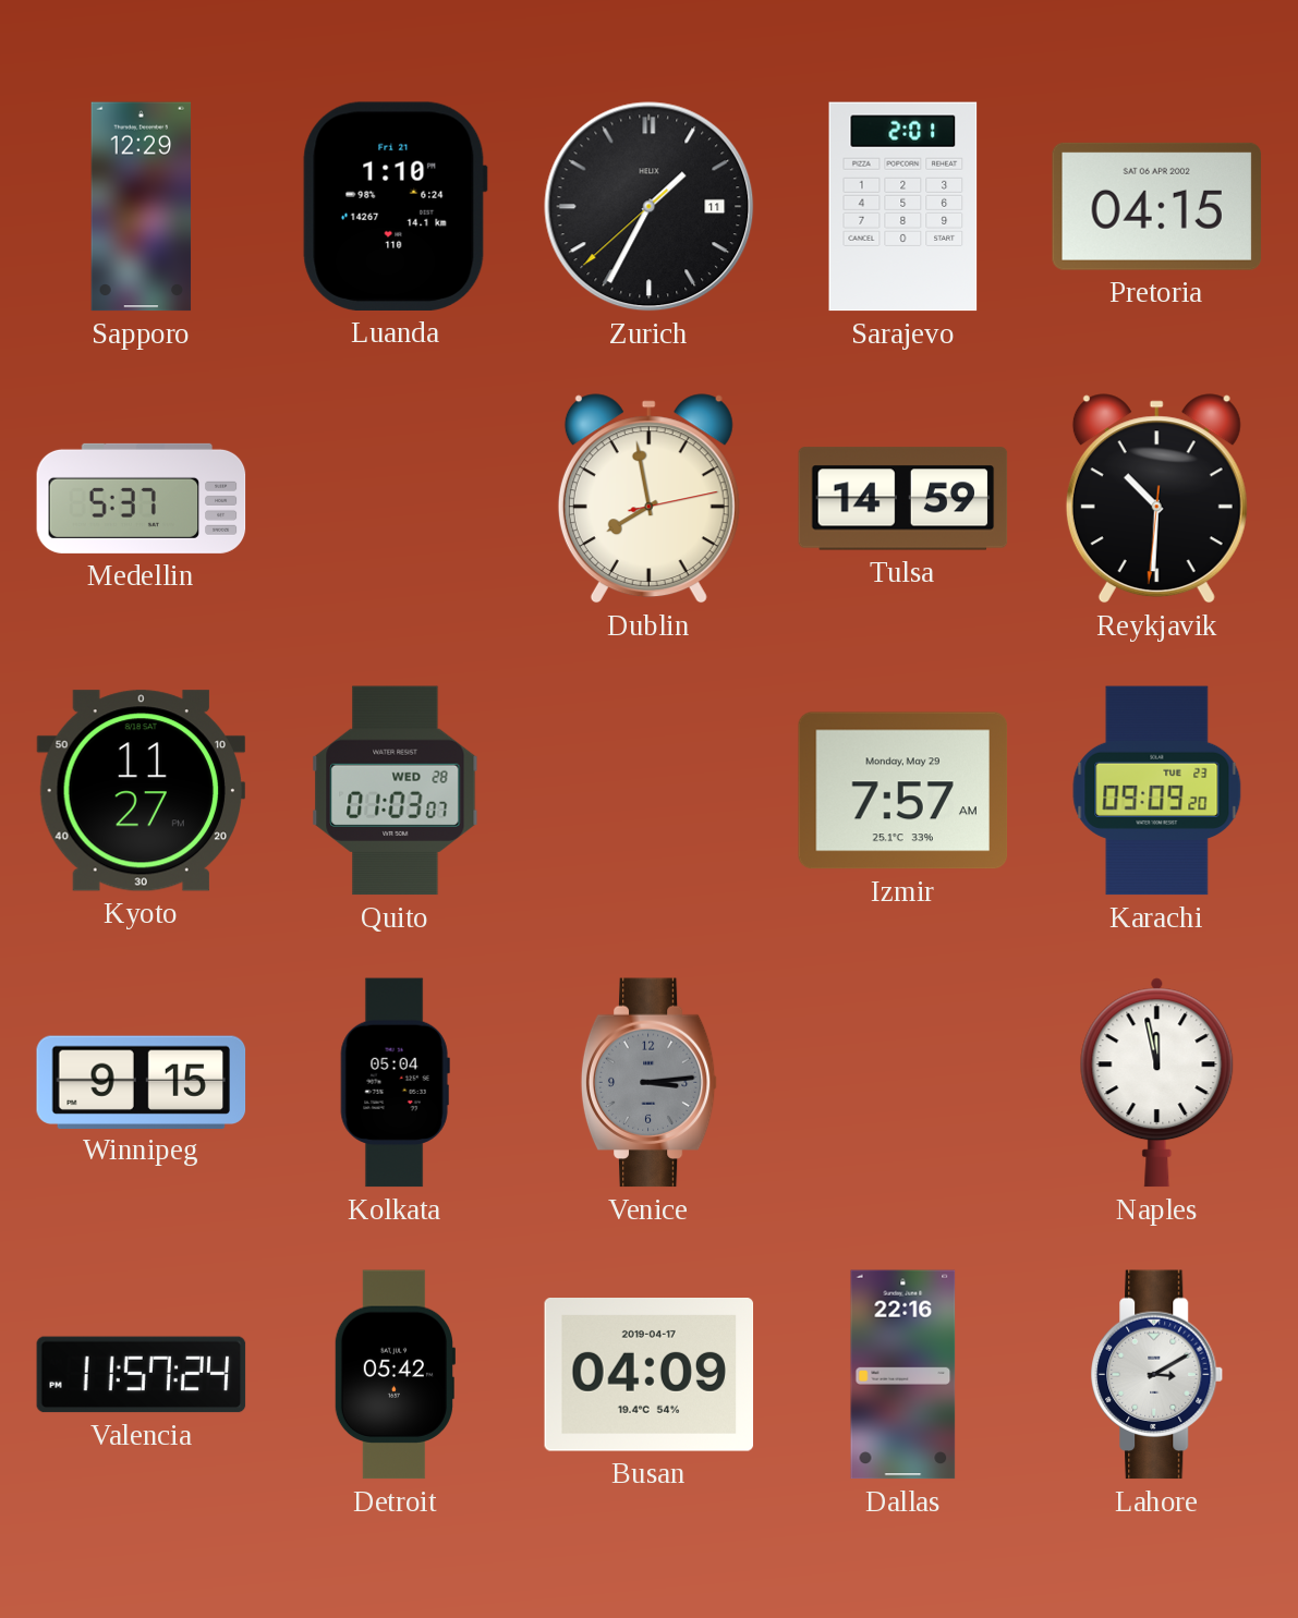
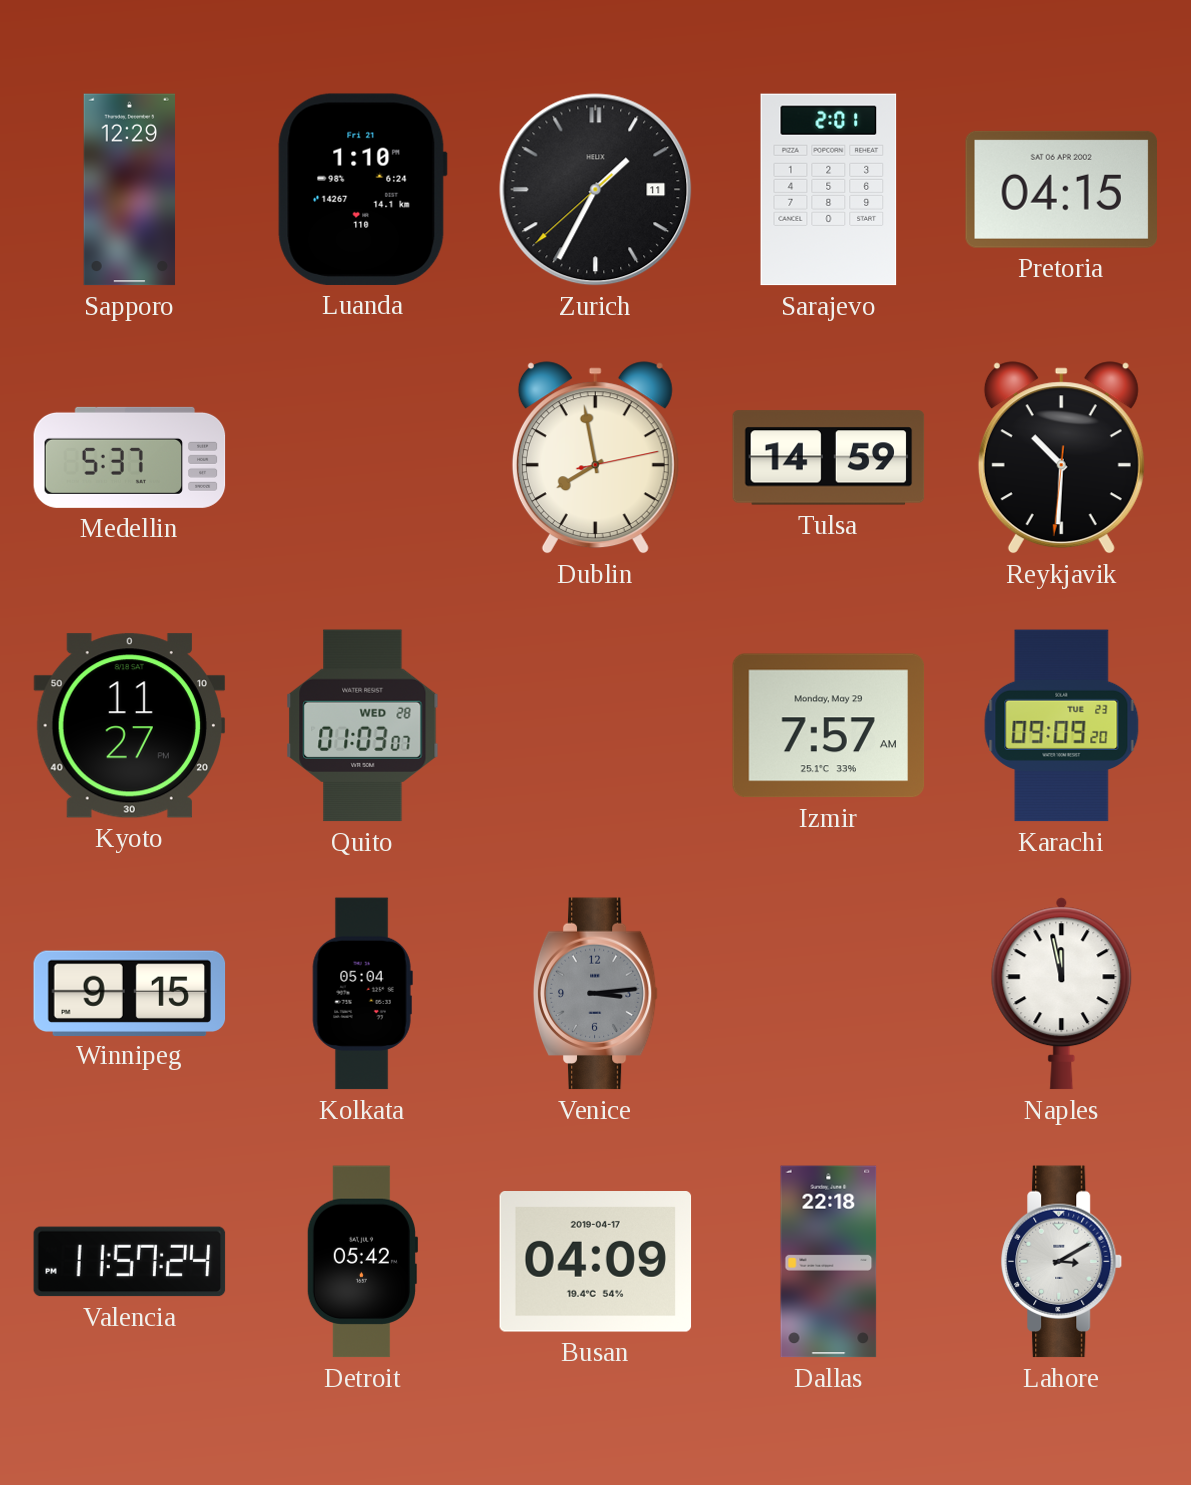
Dallas: 22:16 -> 22:18
